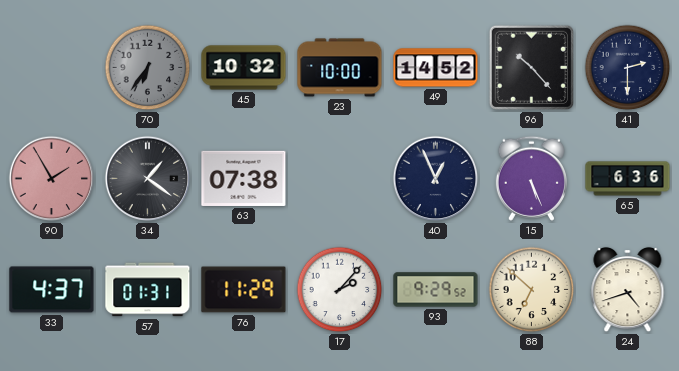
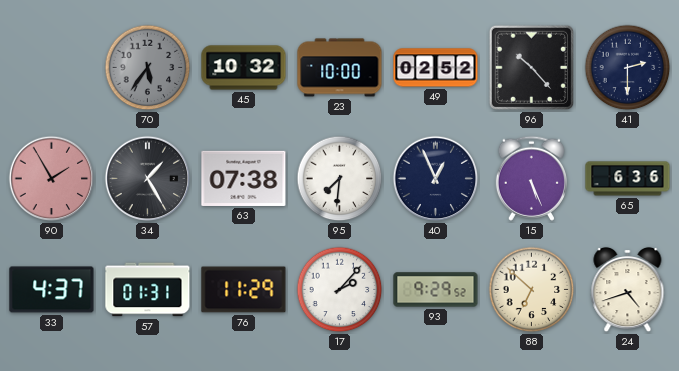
70: 6:36 -> 5:36
49: 14:52 -> 02:52
34: 1:21 -> 1:25
95: none -> 7:31
